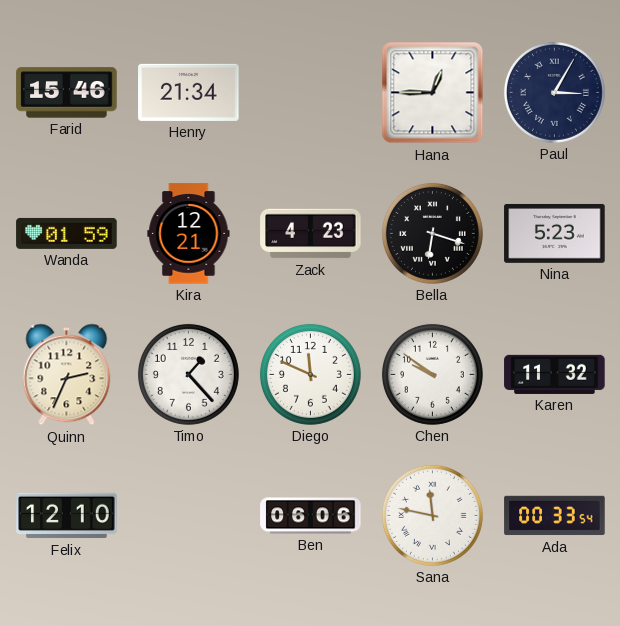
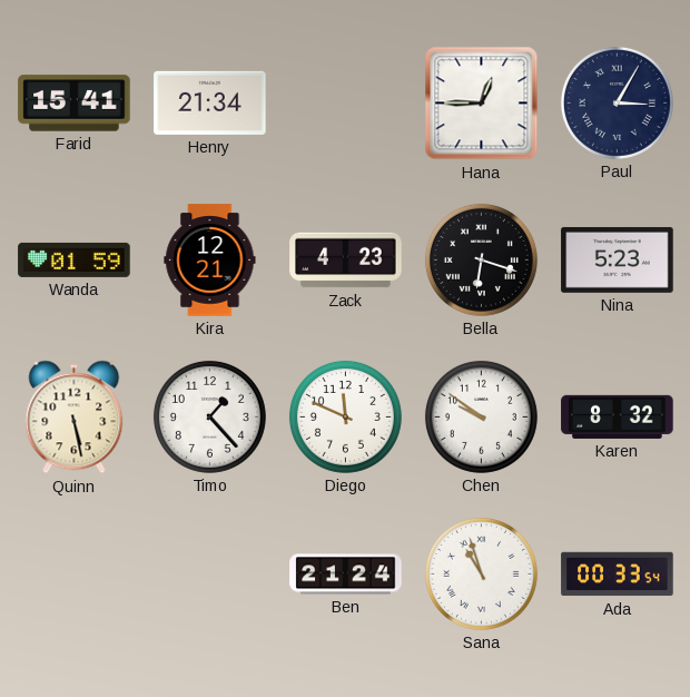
Farid: 15:46 -> 15:41
Quinn: 2:34 -> 5:28
Karen: 11:32 -> 8:32
Felix: 12:10 -> none
Ben: 06:06 -> 21:24
Sana: 11:47 -> 10:57
